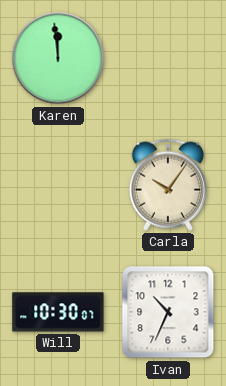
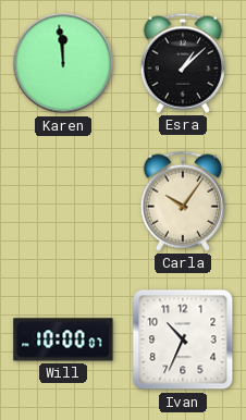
Esra: none -> 1:08
Will: 10:30 -> 10:00
